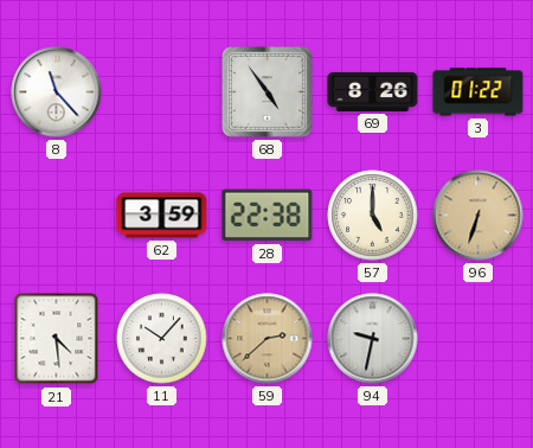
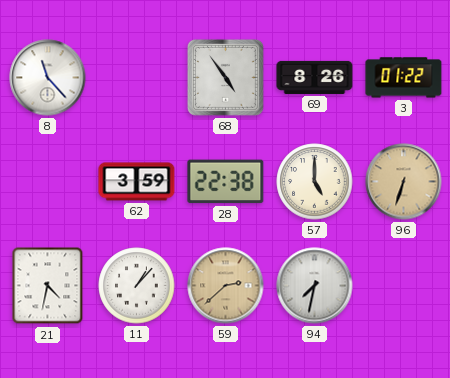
21: 4:29 -> 4:32
11: 10:07 -> 1:07
94: 9:32 -> 7:32
